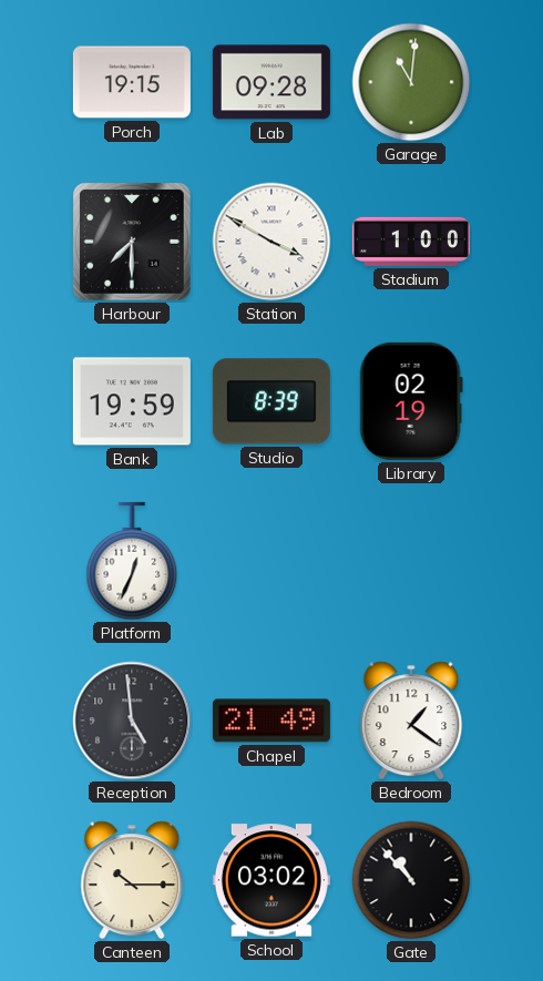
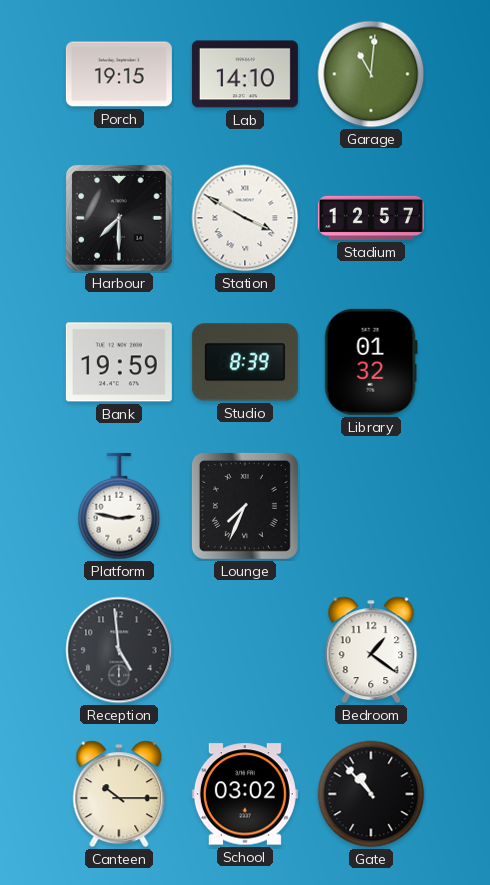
Lab: 09:28 -> 14:10
Stadium: 1:00 -> 12:57
Library: 02:19 -> 01:32
Platform: 12:34 -> 2:47
Lounge: none -> 7:34
Chapel: 21:49 -> none
